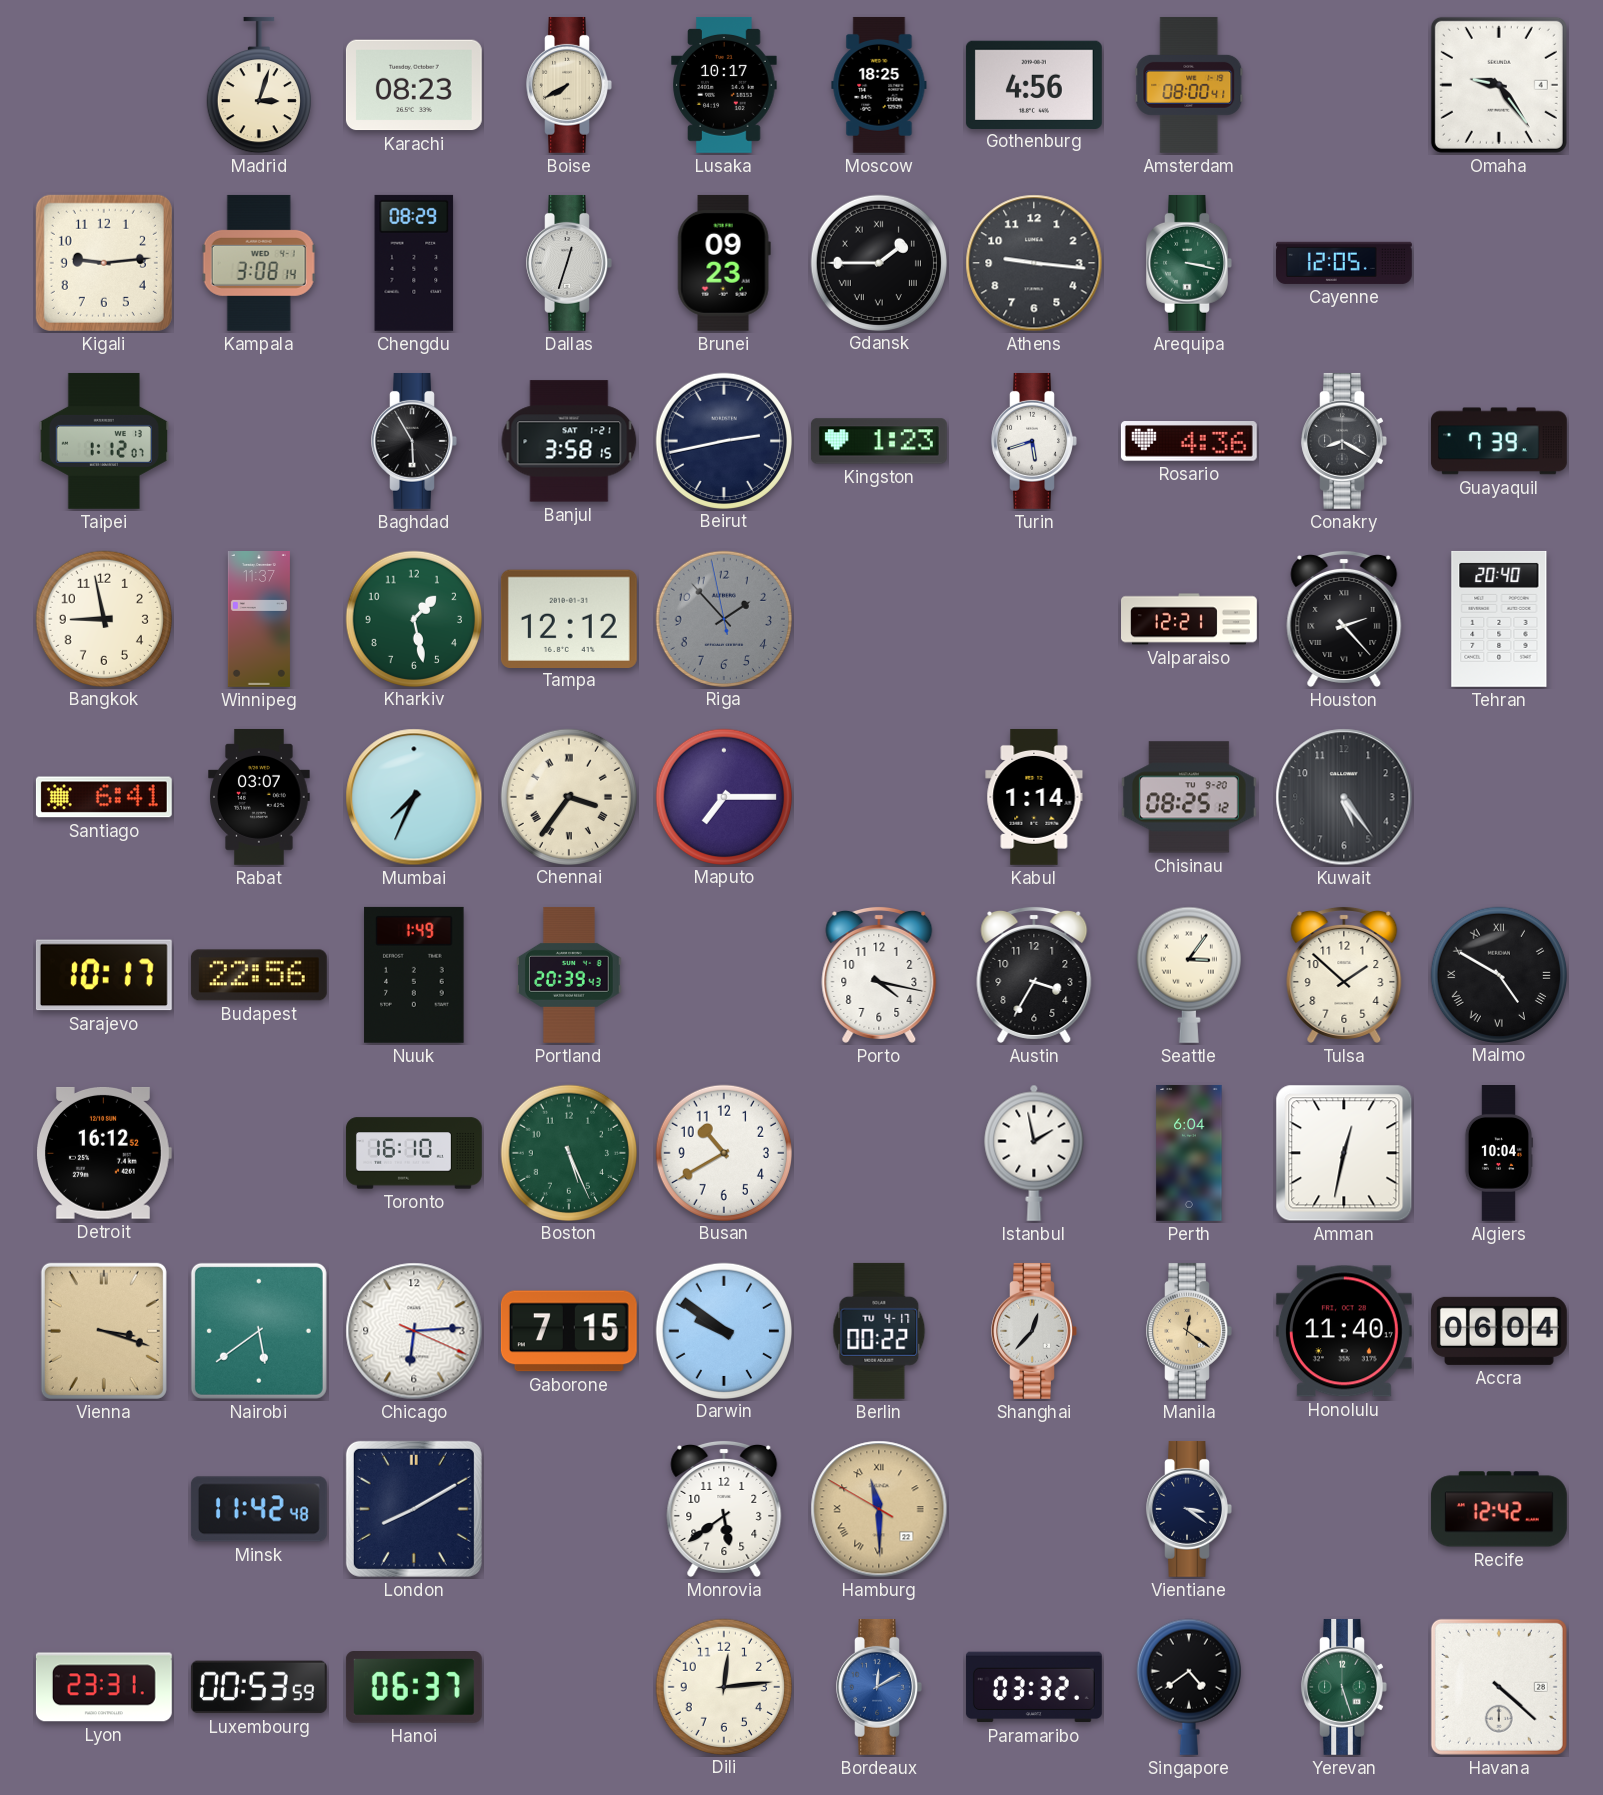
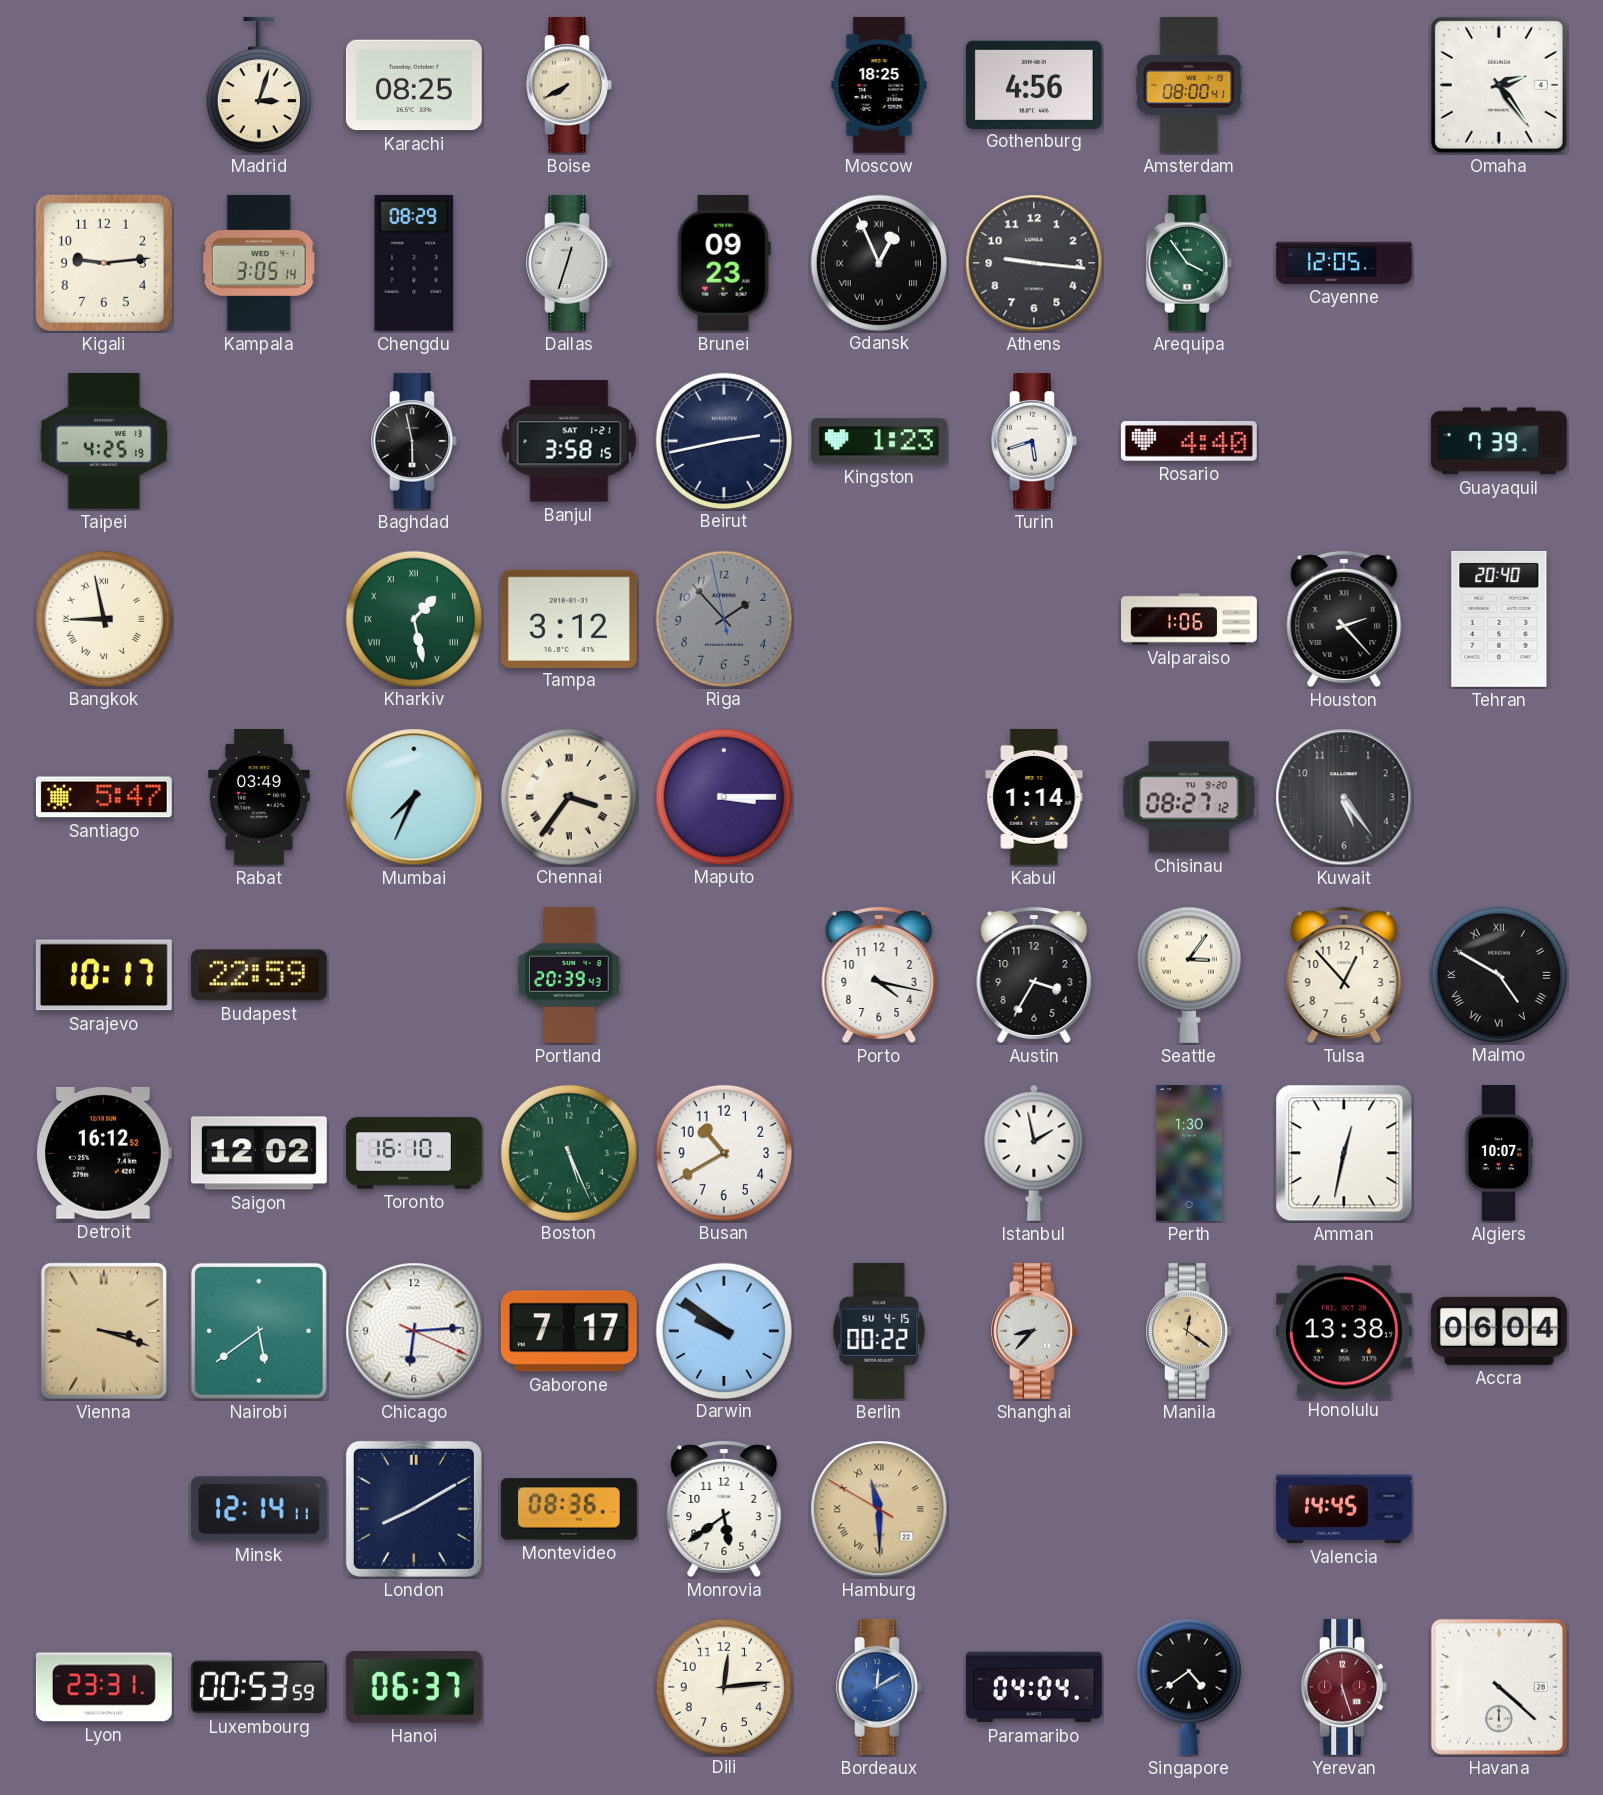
Karachi: 08:23 -> 08:25
Lusaka: 10:17 -> none
Omaha: 9:24 -> 2:24
Kampala: 3:08 -> 3:05
Gdansk: 1:45 -> 12:56
Arequipa: 3:17 -> 3:54
Taipei: 1:12 -> 4:25
Baghdad: 5:55 -> 5:58
Rosario: 4:36 -> 4:40
Conakry: 8:20 -> none
Bangkok numerals: Arabic -> Roman
Winnipeg: 11:37 -> none
Kharkiv numerals: Arabic -> Roman
Tampa: 12:12 -> 3:12
Valparaiso: 12:21 -> 1:06
Santiago: 6:41 -> 5:47
Rabat: 03:07 -> 03:49
Maputo: 7:15 -> 3:15
Chisinau: 08:25 -> 08:27
Budapest: 22:56 -> 22:59
Nuuk: 1:49 -> none
Tulsa: 1:52 -> 12:53
Saigon: none -> 12:02
Perth: 6:04 -> 1:30
Algiers: 10:04 -> 10:07
Gaborone: 7:15 -> 7:17
Berlin date: TU 4-17 -> SU 4-15
Shanghai: 12:37 -> 8:37
Honolulu: 11:40 -> 13:38
Minsk: 11:42 -> 12:14
Montevideo: none -> 08:36
Vientiane: 3:21 -> none
Valencia: none -> 14:45
Recife: 12:42 -> none
Paramaribo: 03:32 -> 04:04
Yerevan dial: green -> burgundy
